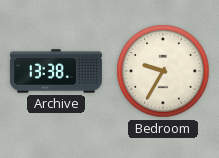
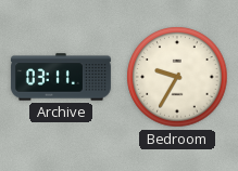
Archive: 13:38 -> 03:11
